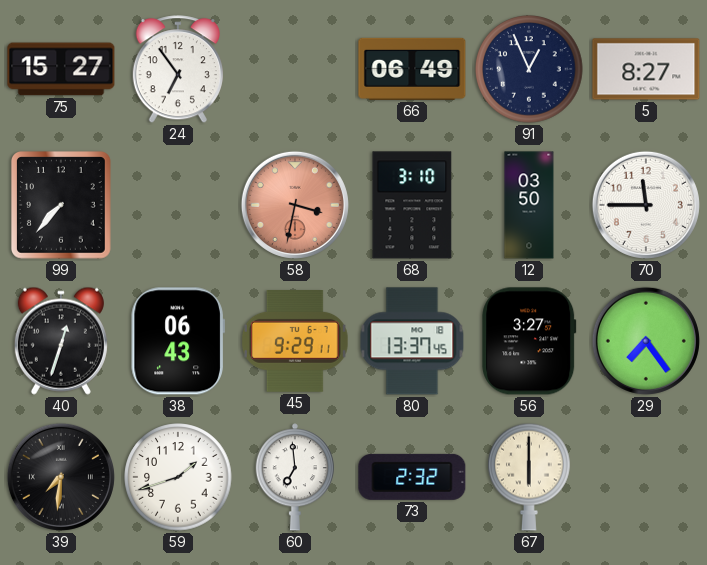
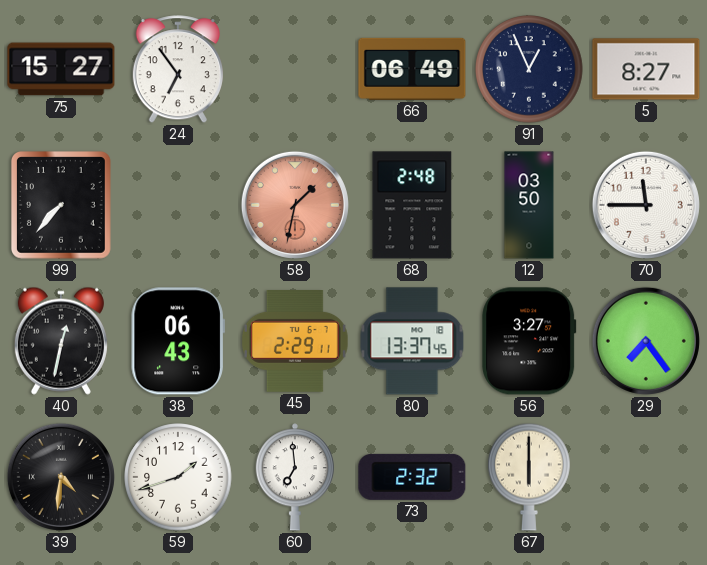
58: 3:32 -> 1:32
68: 3:10 -> 2:48
40: 12:33 -> 12:32
45: 9:29 -> 2:29
39: 7:31 -> 4:31
